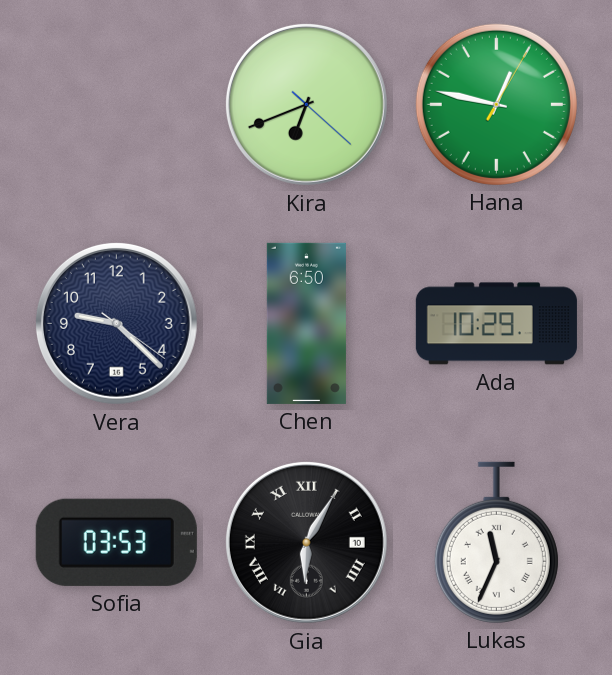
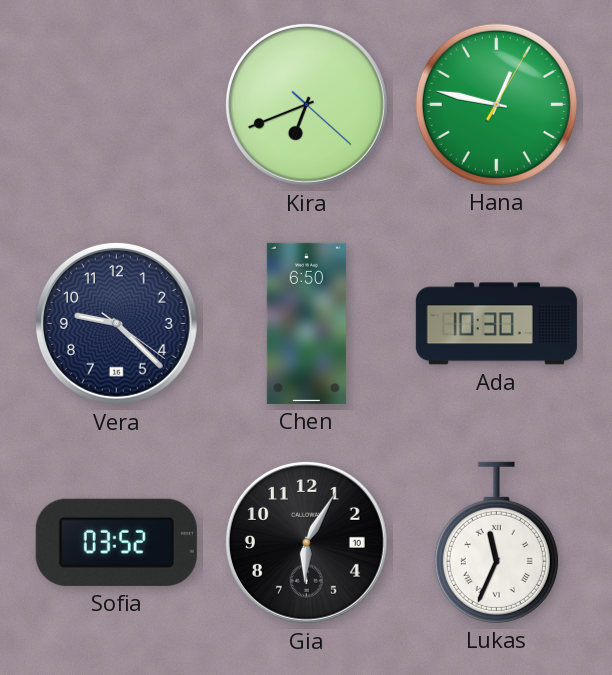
Ada: 10:29 -> 10:30
Sofia: 03:53 -> 03:52
Gia numerals: Roman -> Arabic
